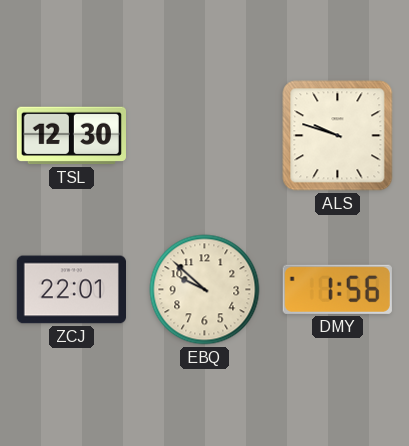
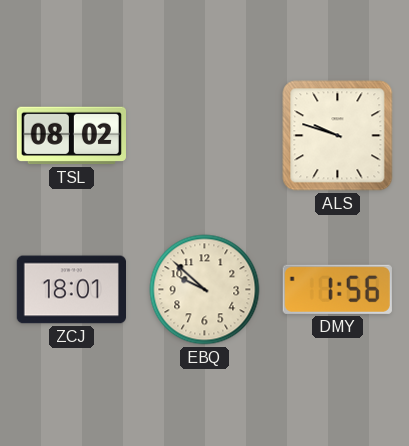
TSL: 12:30 -> 08:02
ZCJ: 22:01 -> 18:01
